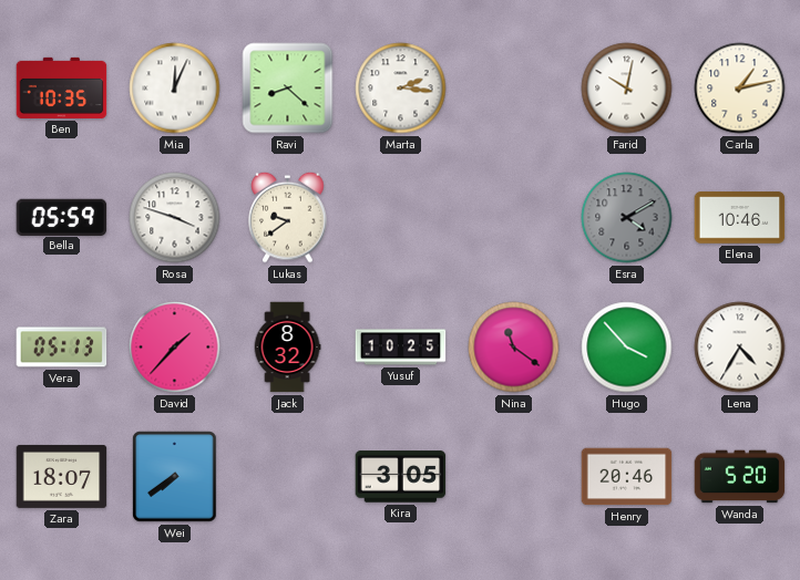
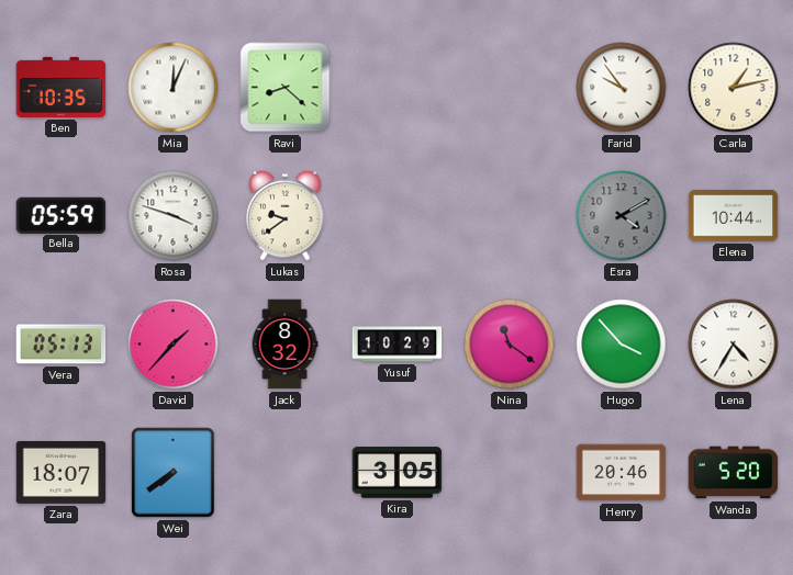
Marta: 2:16 -> none
Farid: 10:02 -> 9:54
Elena: 10:46 -> 10:44
Yusuf: 10:25 -> 10:29
